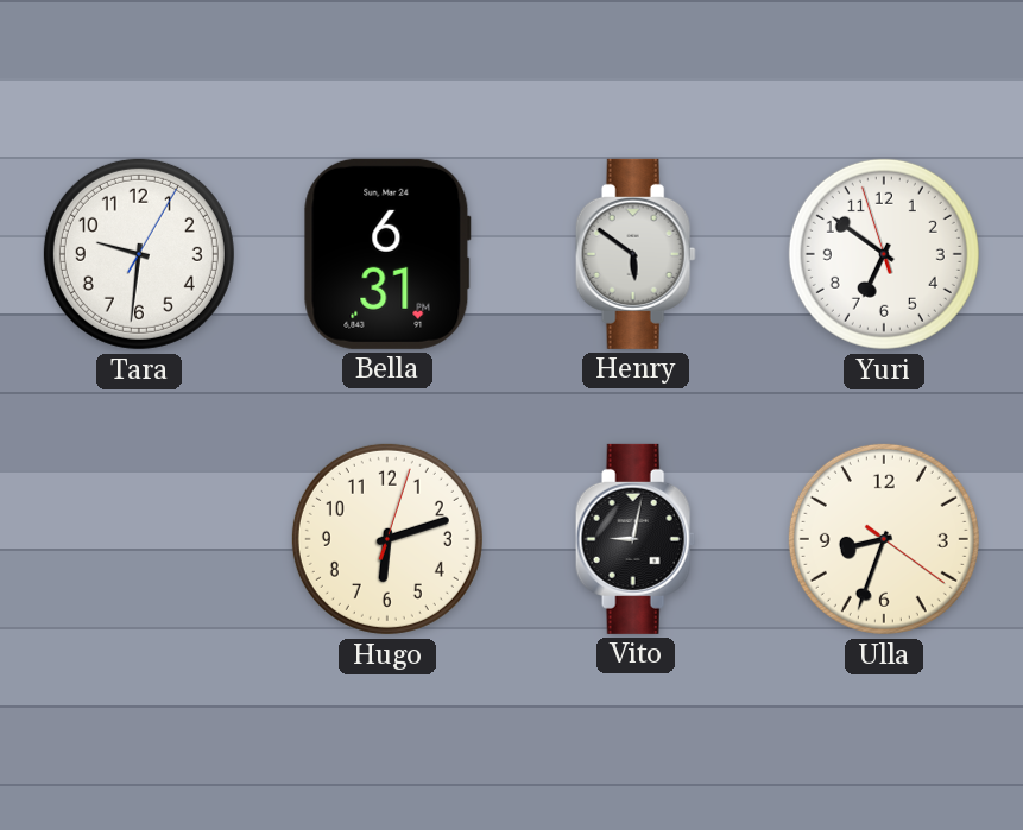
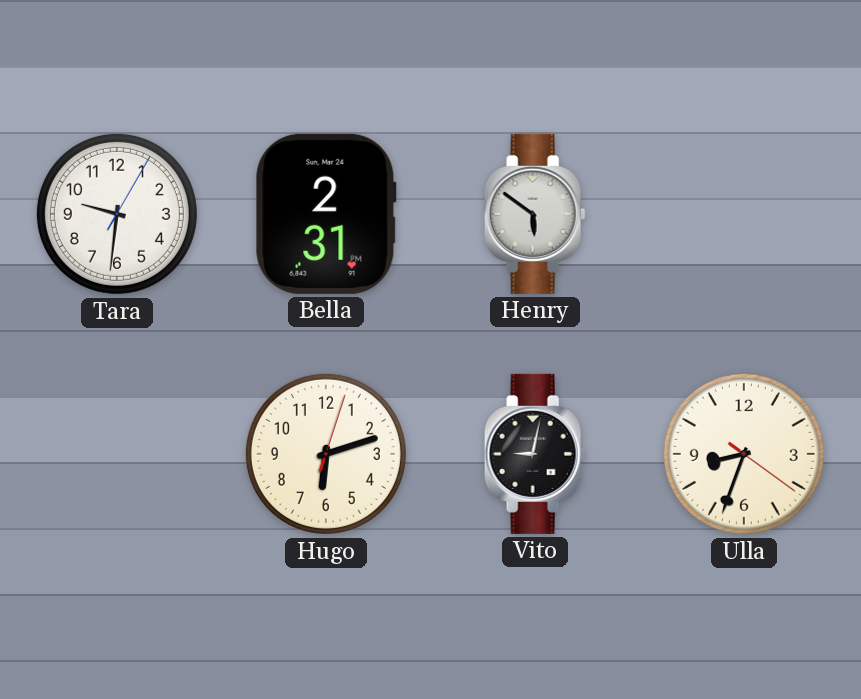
Bella: 6:31 -> 2:31
Yuri: 6:50 -> none
